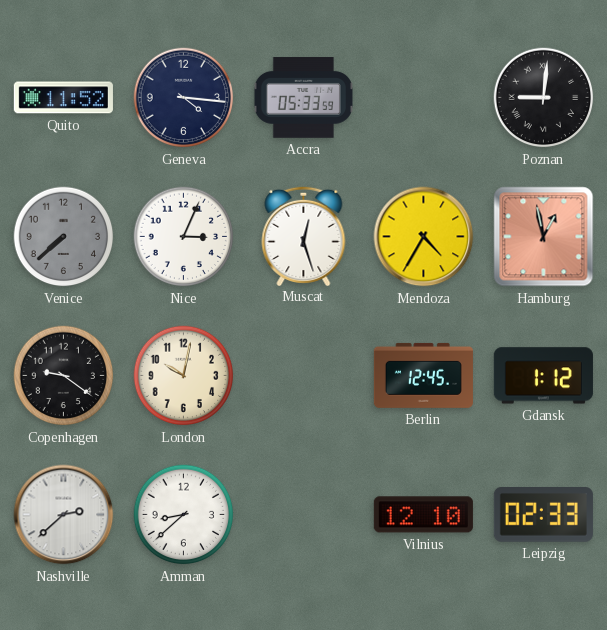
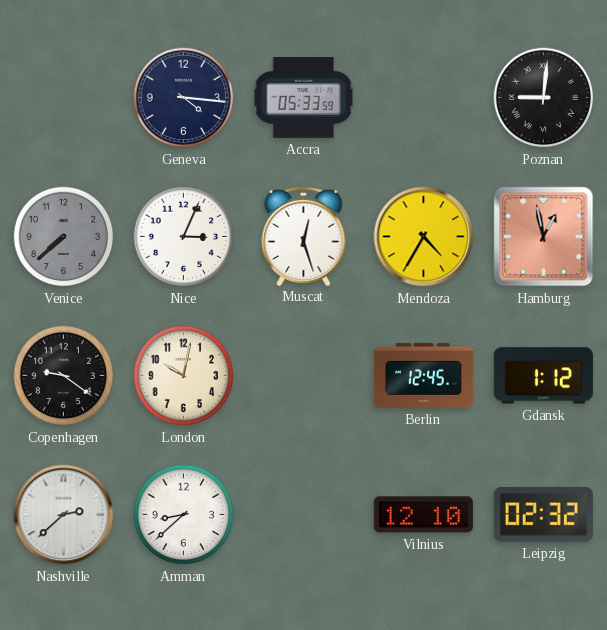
Quito: 11:52 -> none
Leipzig: 02:33 -> 02:32
